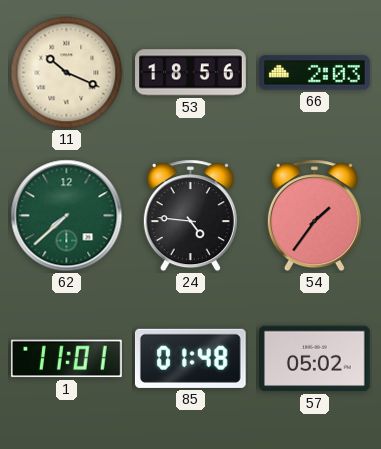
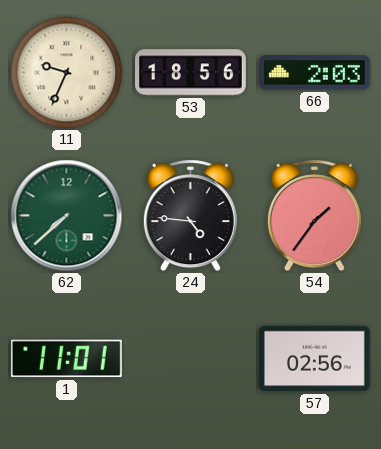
11: 10:19 -> 9:34
85: 01:48 -> none
57: 05:02 -> 02:56
